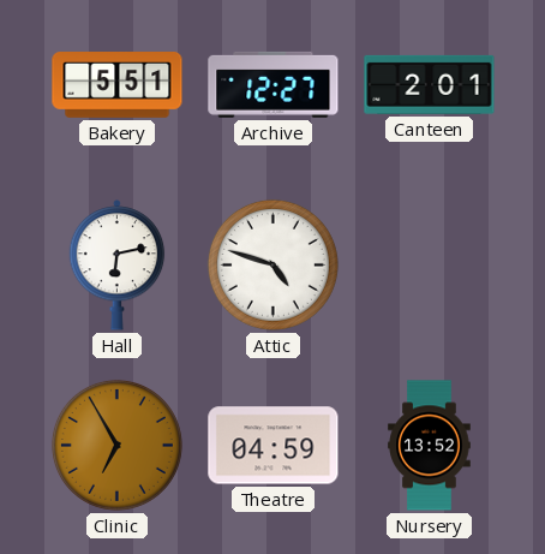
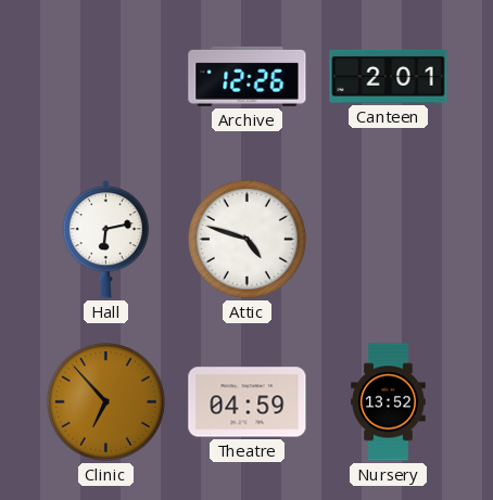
Bakery: 5:51 -> none
Archive: 12:27 -> 12:26
Clinic: 6:55 -> 6:53
